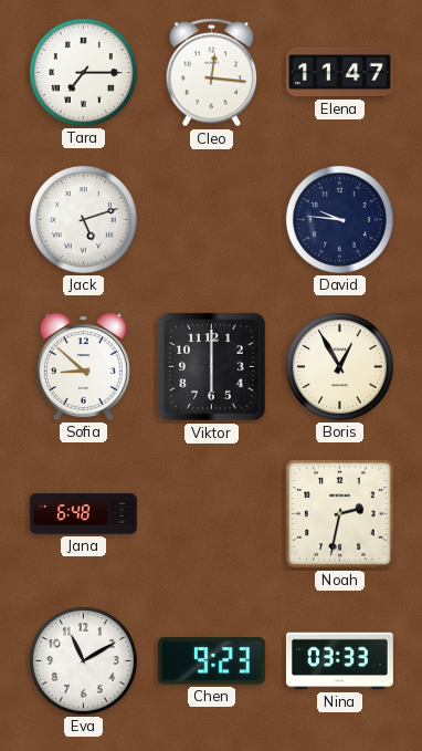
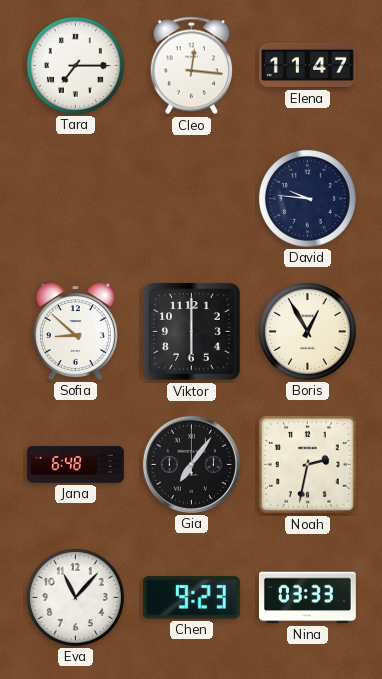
Jack: 5:12 -> none
Gia: none -> 7:06
Eva: 11:10 -> 11:07
